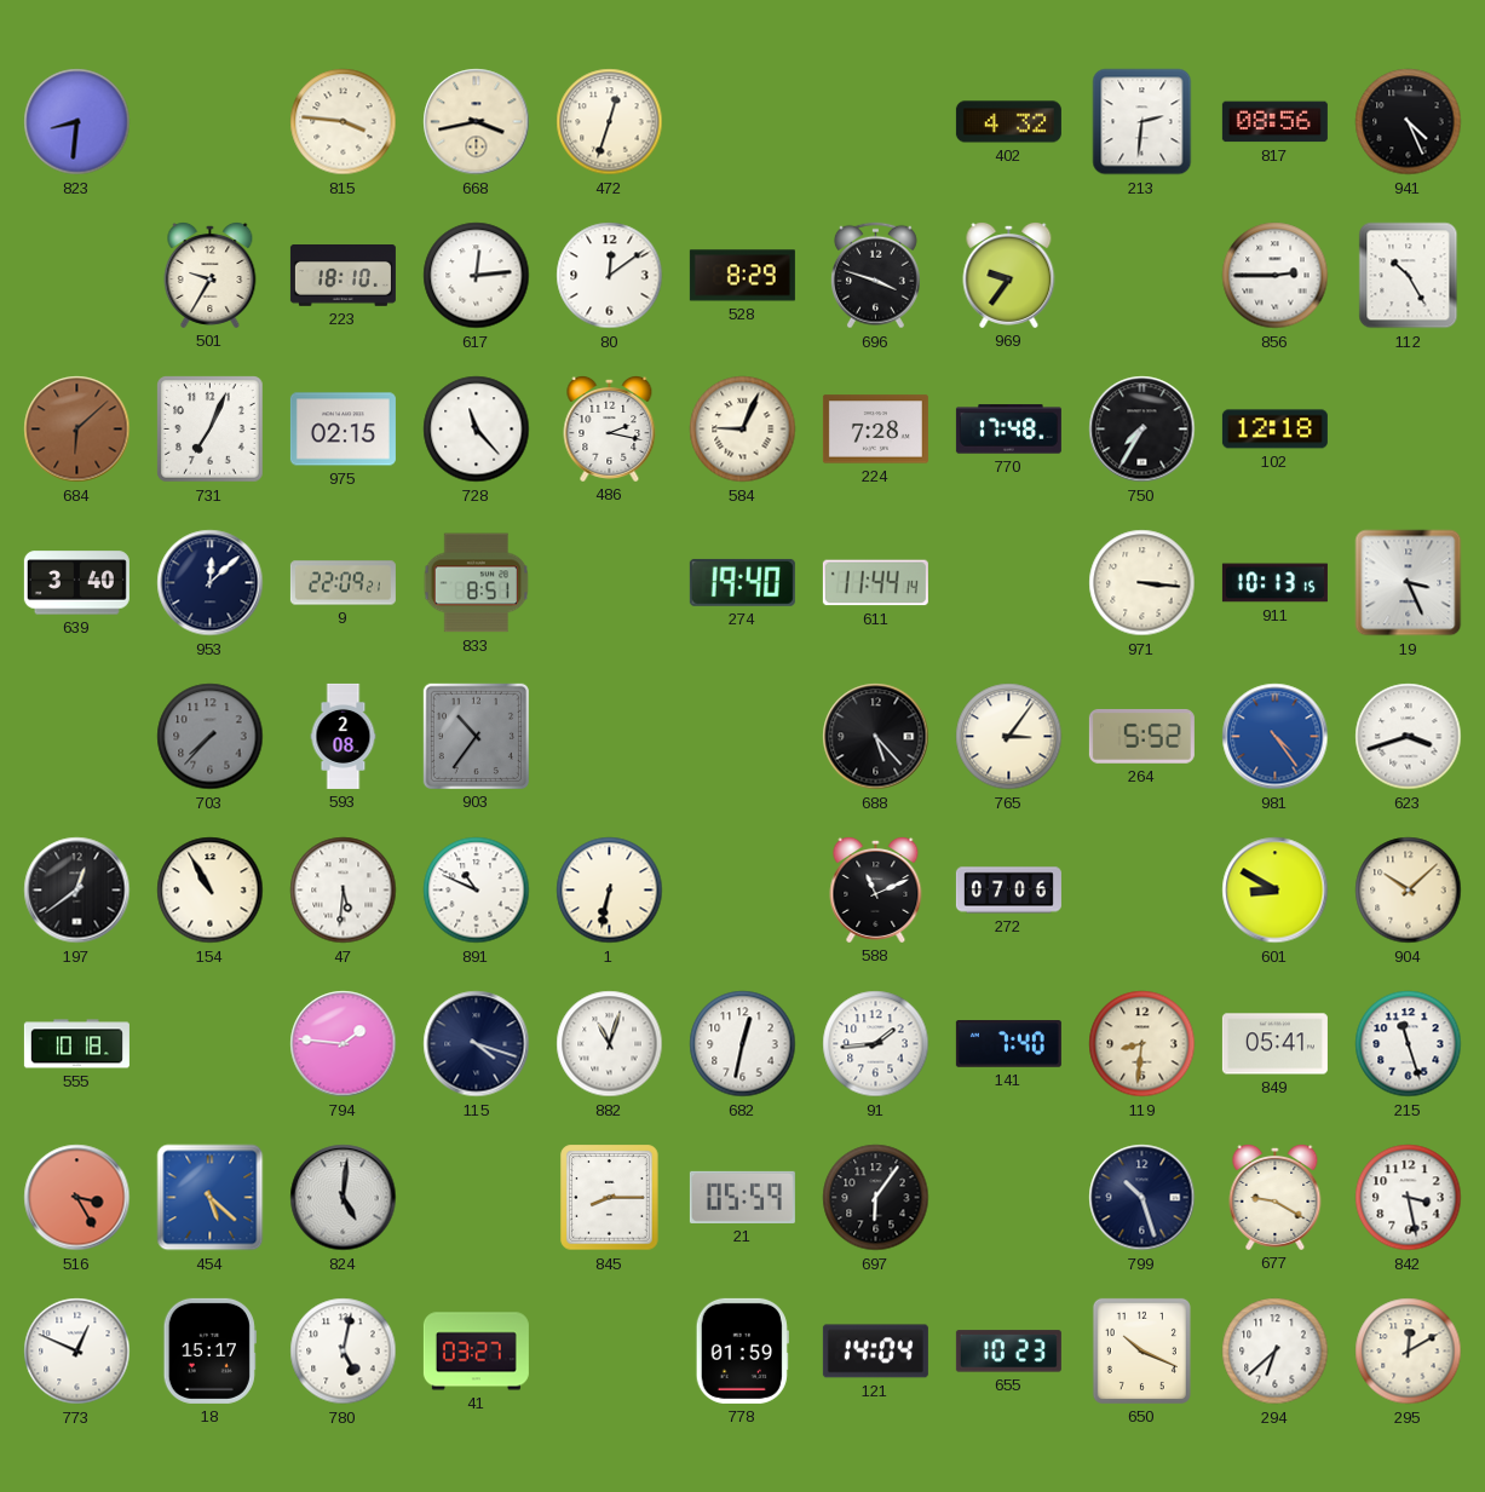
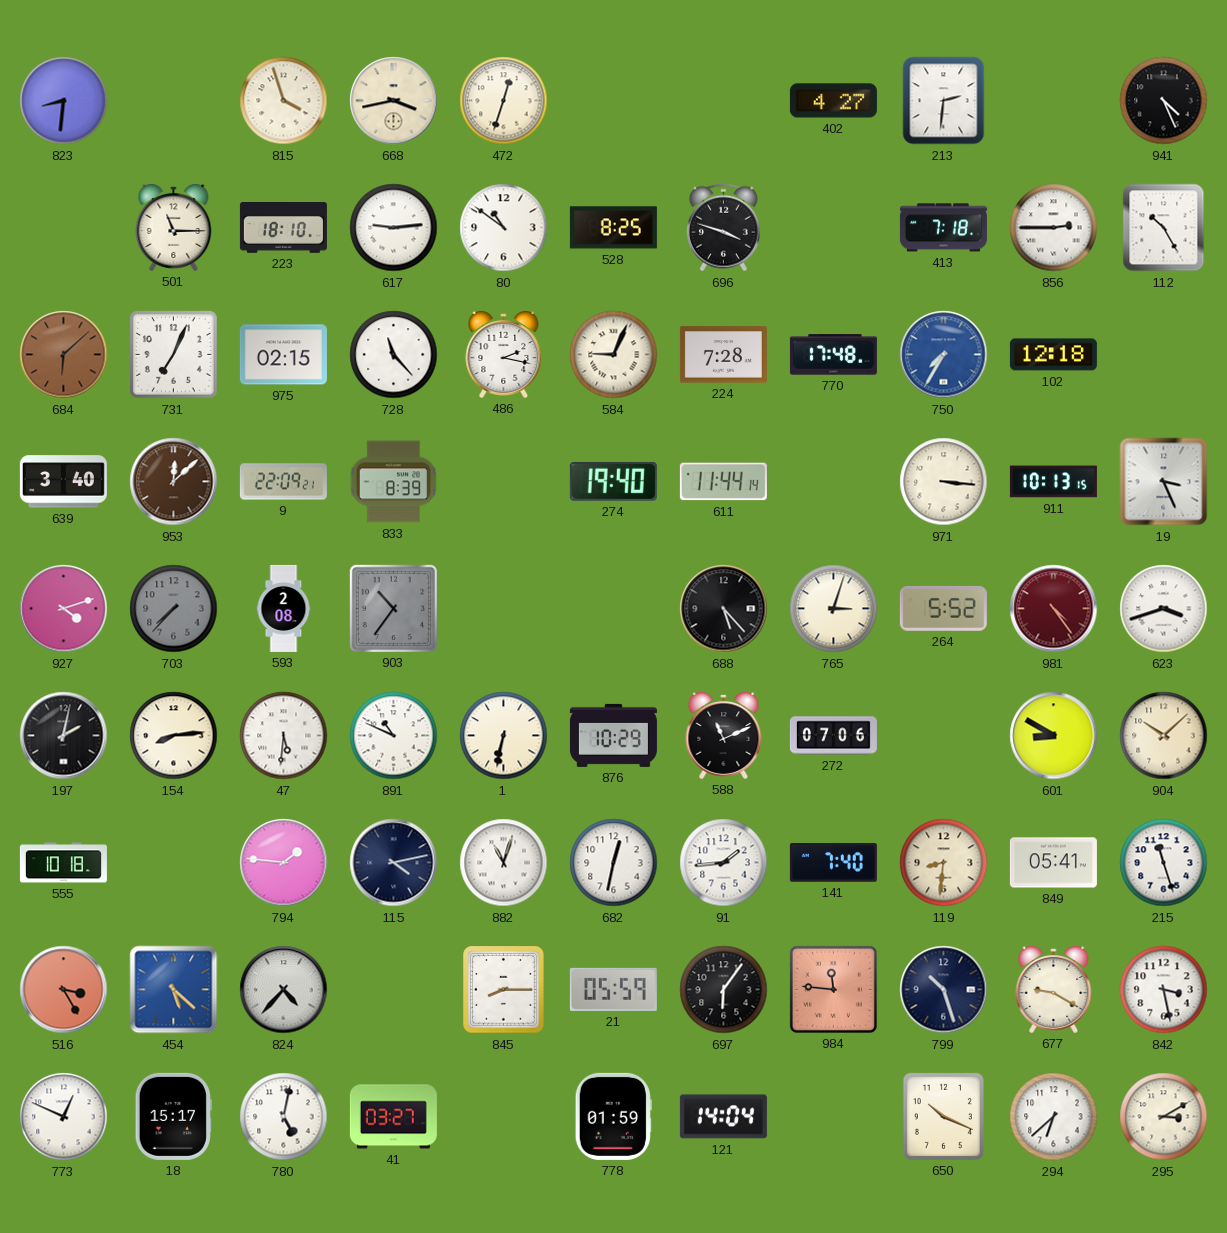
815: 3:46 -> 3:57
402: 4:32 -> 4:27
817: 08:56 -> none
501: 9:35 -> 11:15
617: 12:14 -> 9:14
80: 12:09 -> 10:51
528: 8:29 -> 8:25
969: 9:36 -> none
413: none -> 7:18
750 dial: black -> blue
953 dial: navy -> brown
833: 8:51 -> 8:39
927: none -> 4:12
765: 3:06 -> 3:03
981 dial: blue -> burgundy
197: 12:39 -> 2:02
154: 10:55 -> 8:14
876: none -> 10:29
115: 4:18 -> 4:13
824: 5:01 -> 4:37
984: none -> 11:46
655: 10:23 -> none
295: 12:10 -> 3:10
